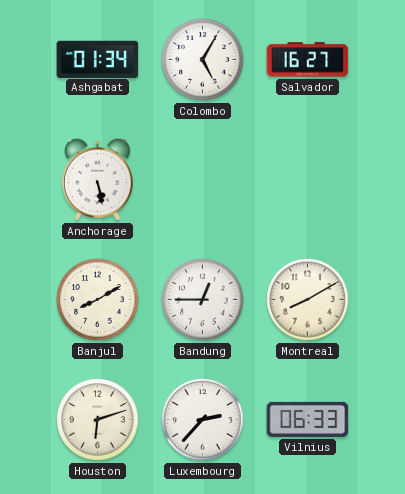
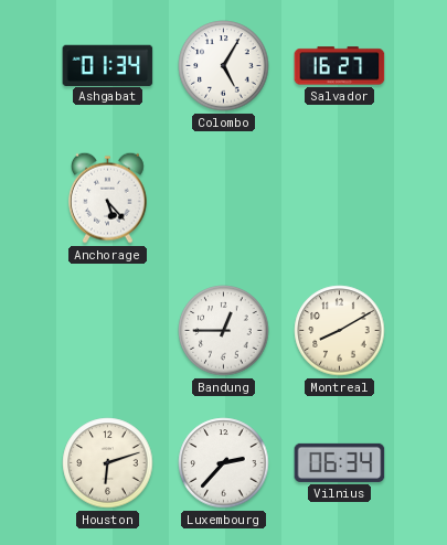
Anchorage: 5:28 -> 5:23
Banjul: 8:10 -> none
Vilnius: 06:33 -> 06:34
